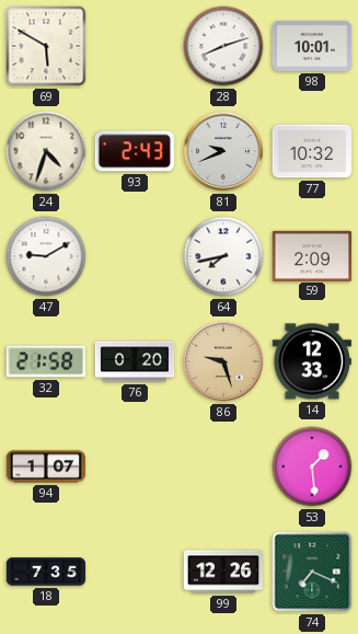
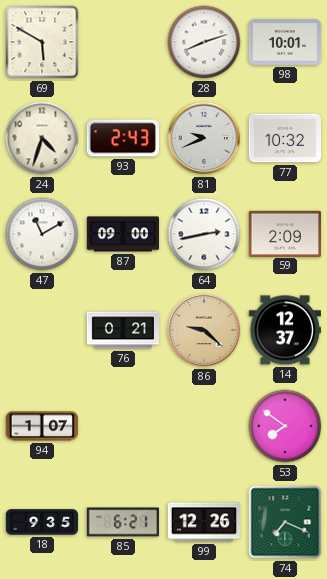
47: 9:10 -> 11:10
87: none -> 09:00
64: 7:43 -> 2:43
32: 21:58 -> none
76: 0:20 -> 0:21
86: 9:27 -> 9:22
14: 12:33 -> 12:37
53: 1:29 -> 7:51
18: 7:35 -> 9:35
85: none -> 6:21
